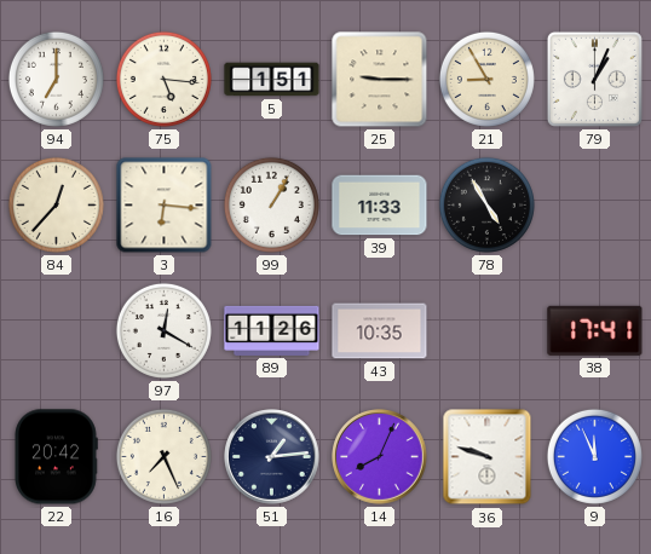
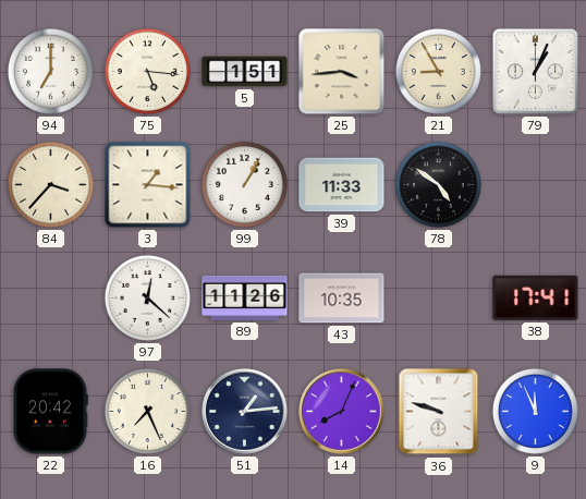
25: 9:15 -> 3:44
84: 12:37 -> 3:37
3: 6:16 -> 1:16
78: 4:55 -> 4:51
97: 12:20 -> 12:22
